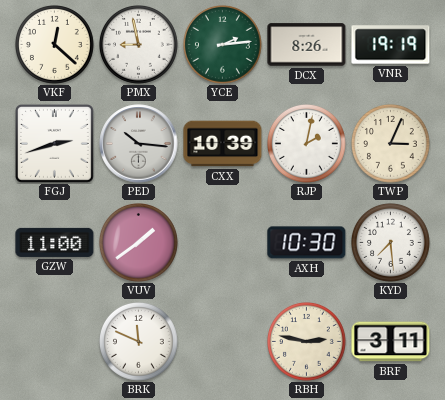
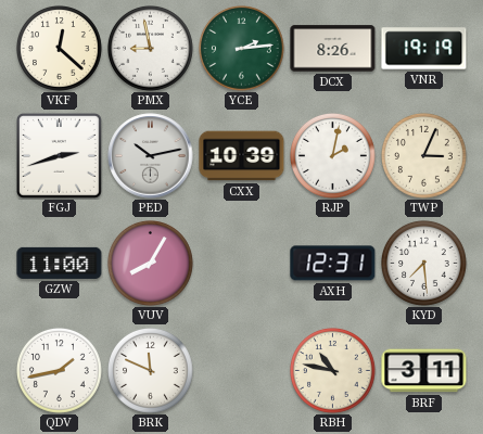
PED: 10:16 -> 10:13
VUV: 1:39 -> 8:05
AXH: 10:30 -> 12:31
QDV: none -> 1:43
RBH: 2:47 -> 10:47
